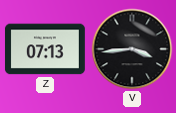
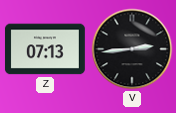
V: 3:44 -> 2:44
